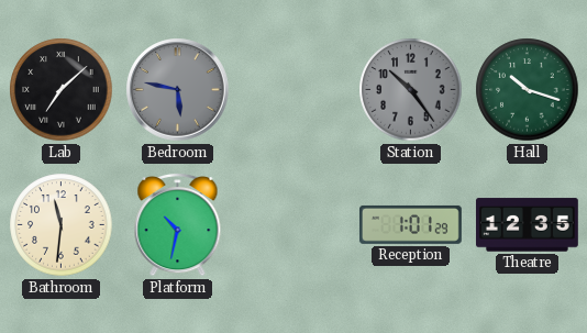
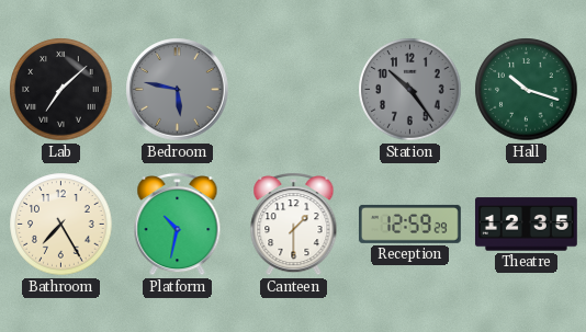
Bathroom: 11:31 -> 7:25
Canteen: none -> 1:30
Reception: 1:01 -> 12:59
